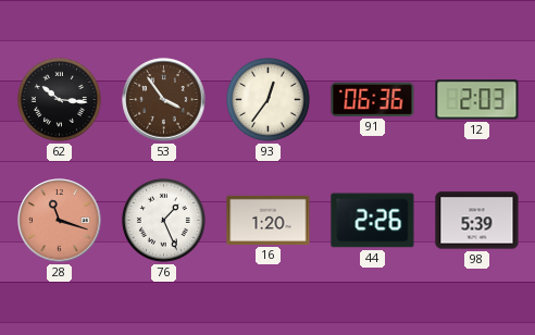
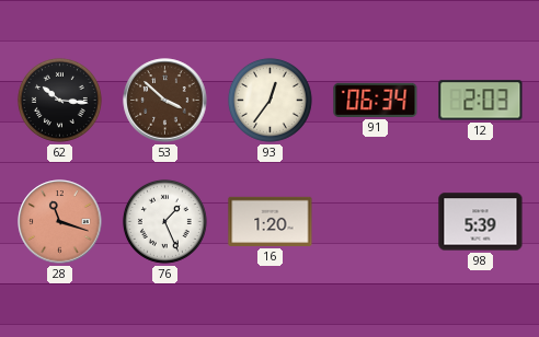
53: 3:54 -> 3:52
91: 06:36 -> 06:34
44: 2:26 -> none
